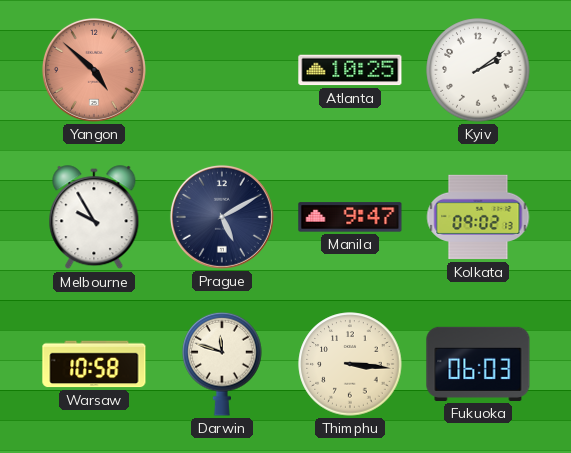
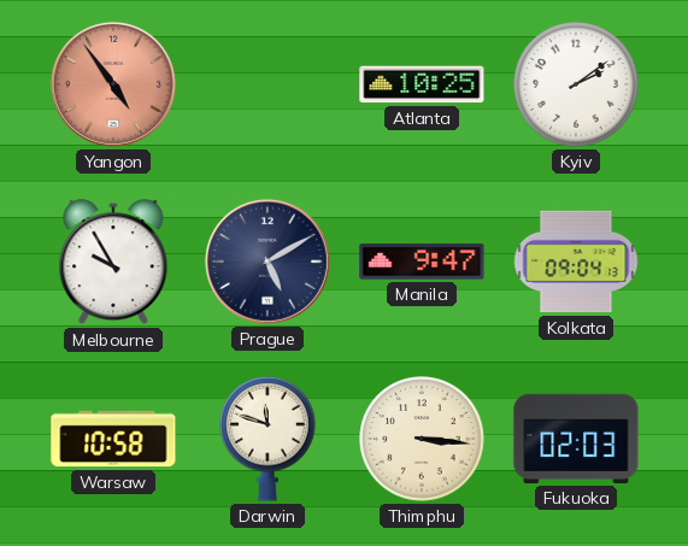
Yangon: 4:52 -> 4:54
Kolkata: 09:02 -> 09:04
Fukuoka: 06:03 -> 02:03
